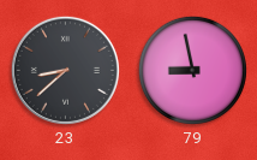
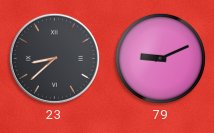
79: 8:58 -> 9:11
